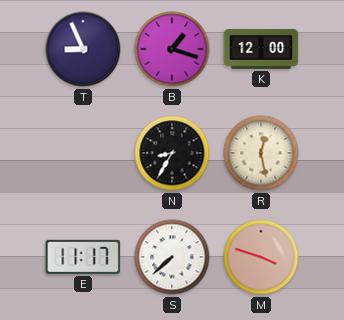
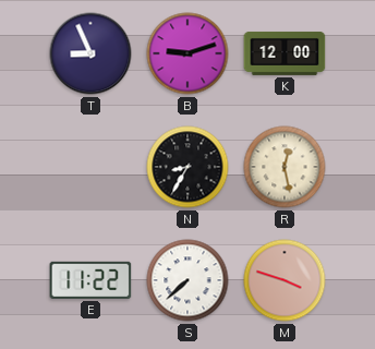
B: 1:18 -> 9:12
E: 11:17 -> 11:22
